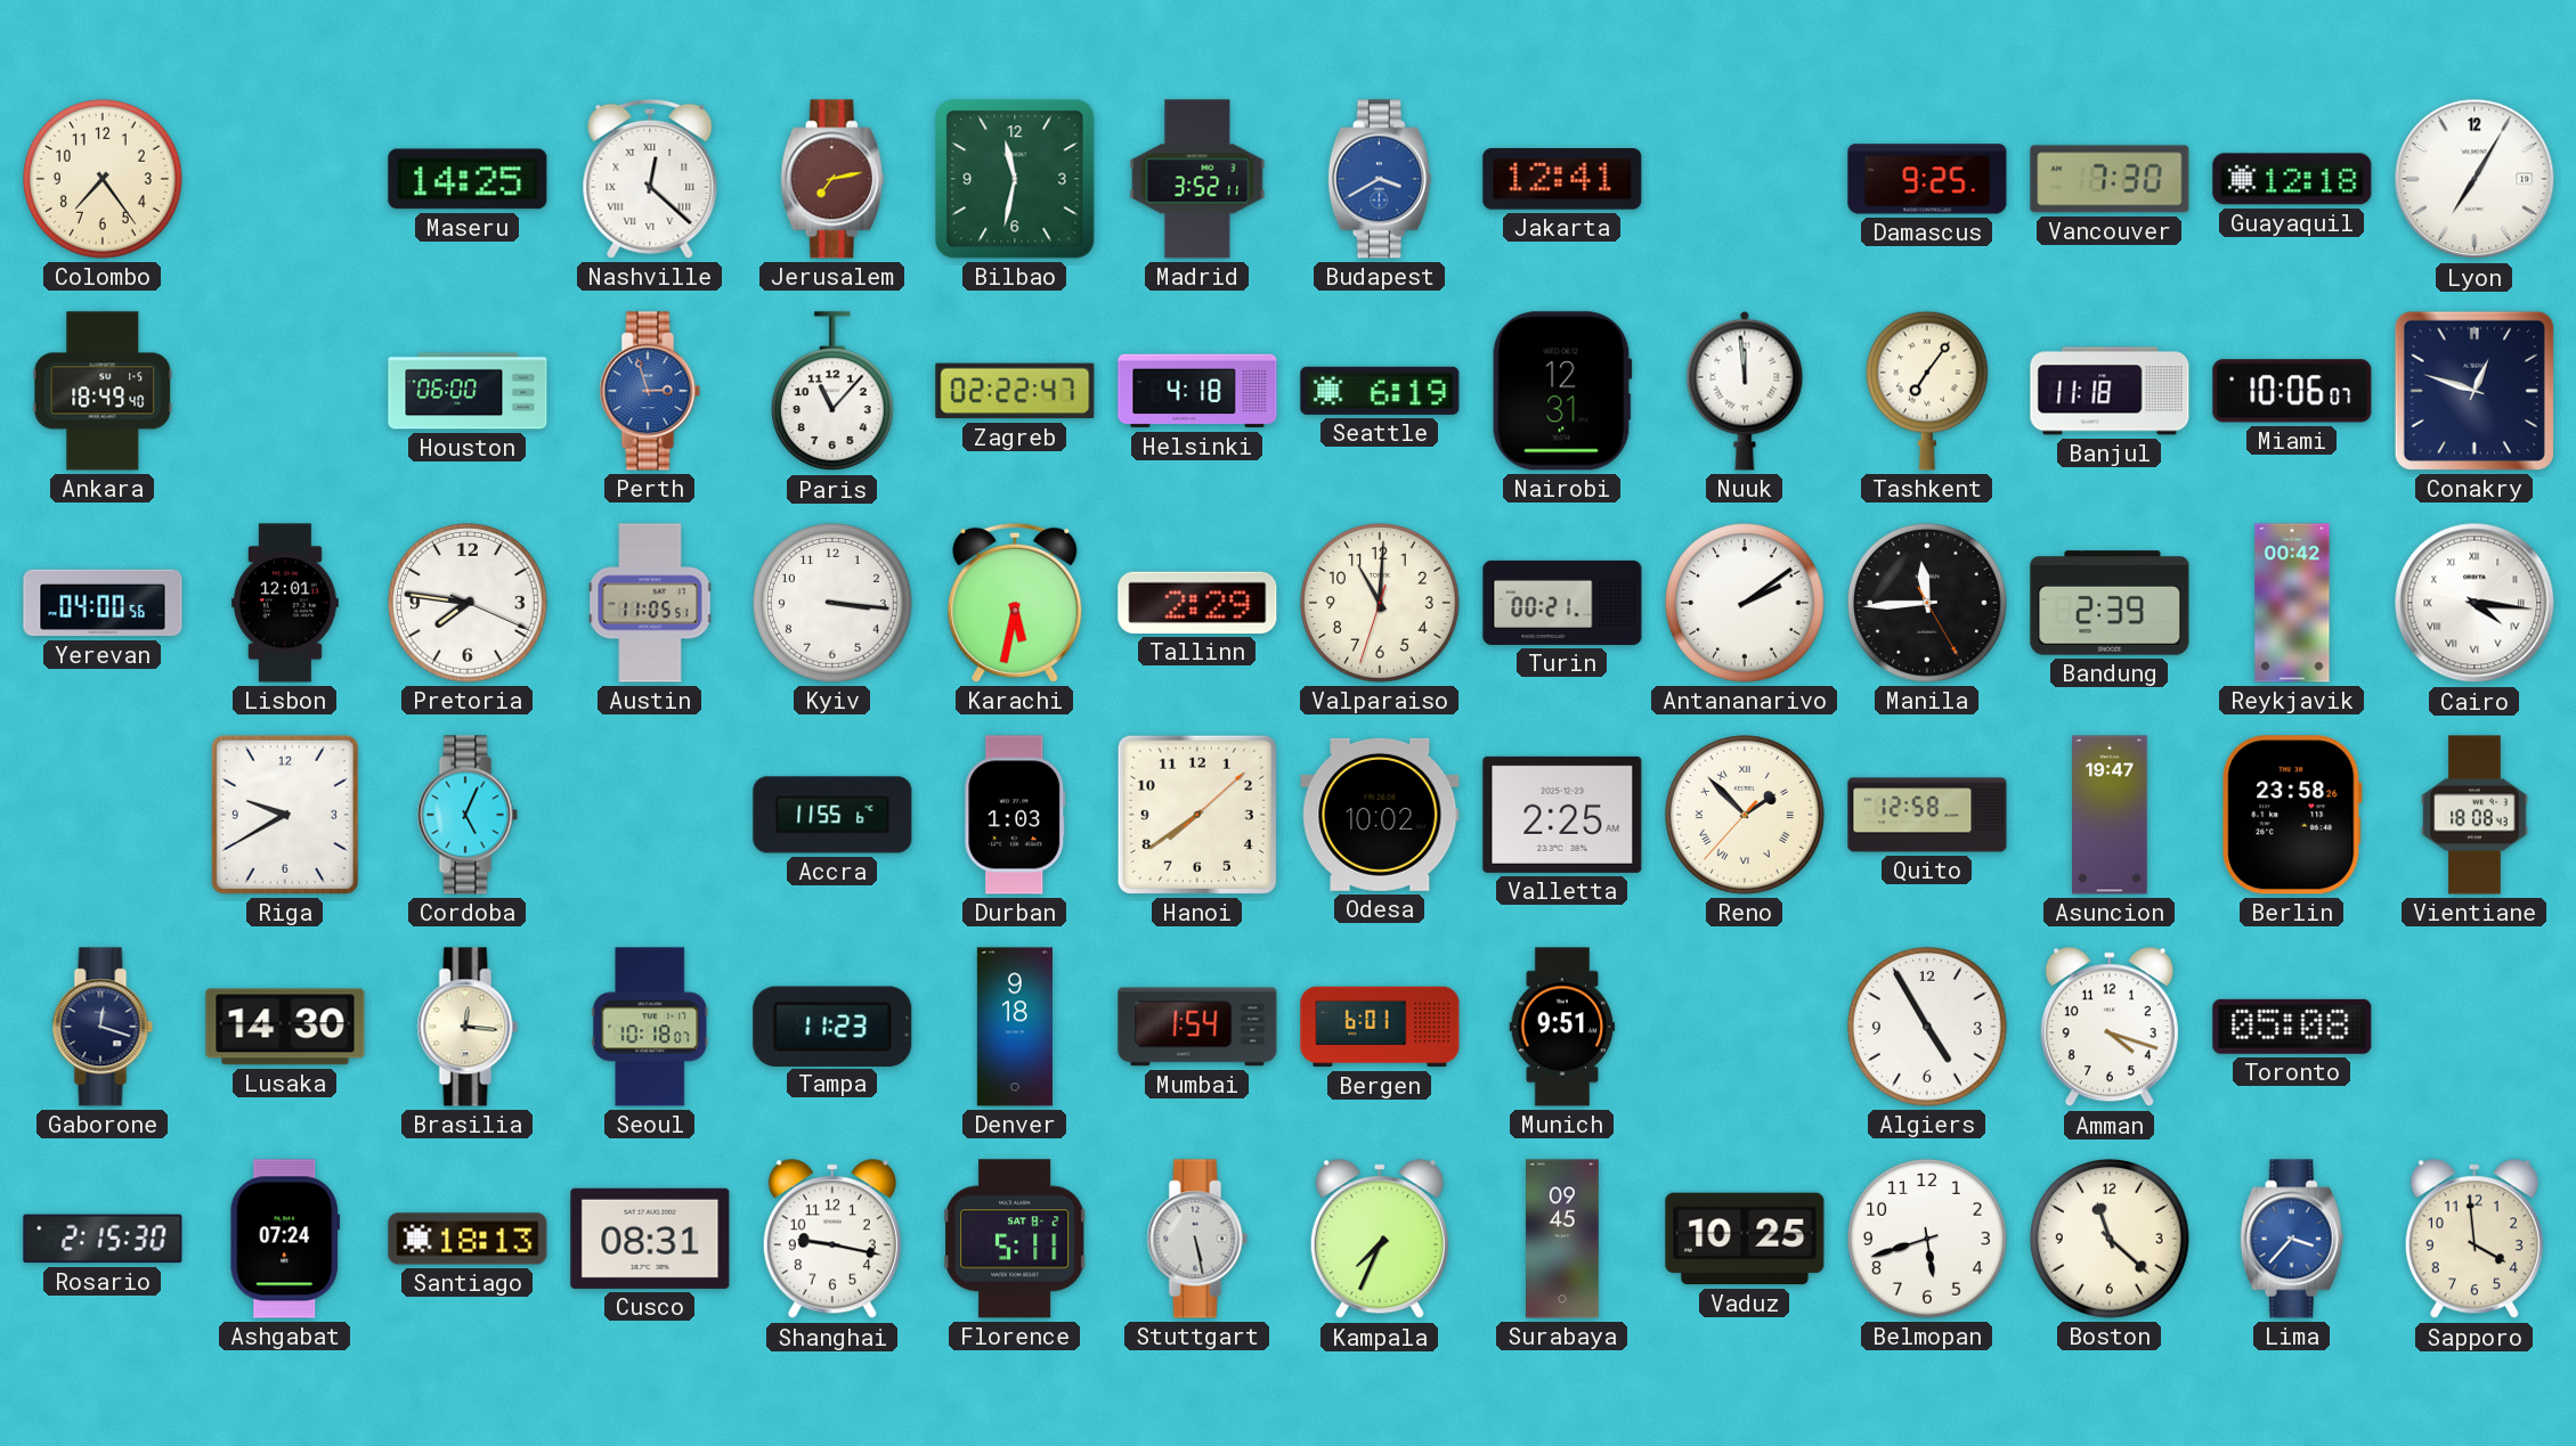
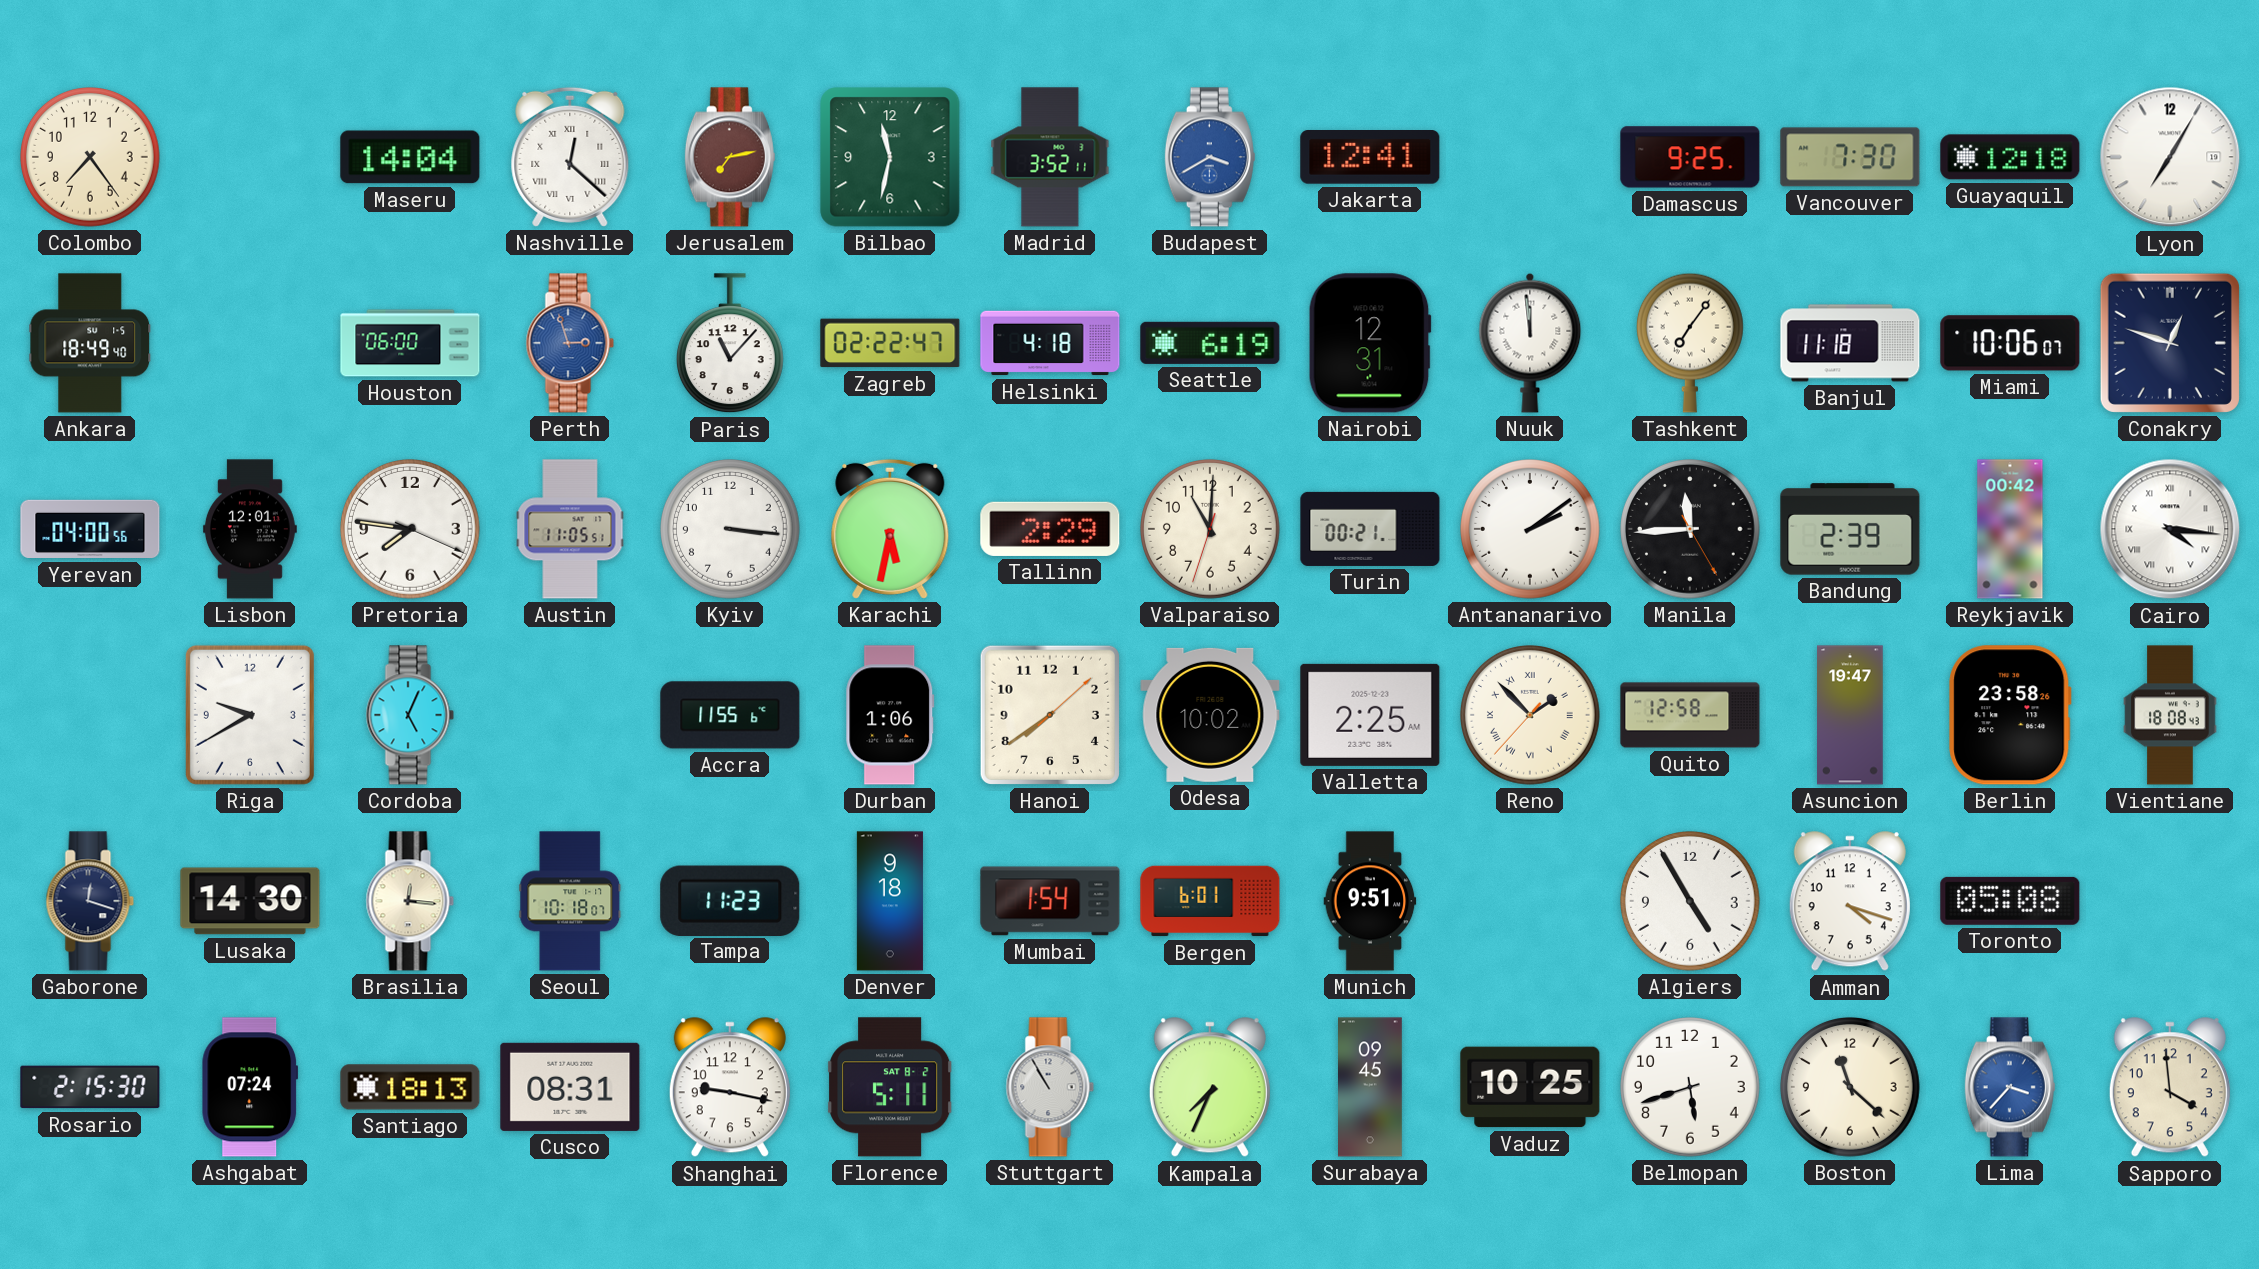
Maseru: 14:25 -> 14:04
Durban: 1:03 -> 1:06
Stuttgart: 5:28 -> 10:55
